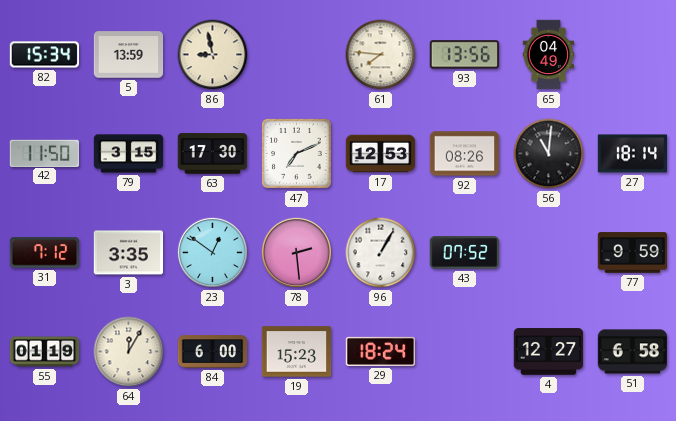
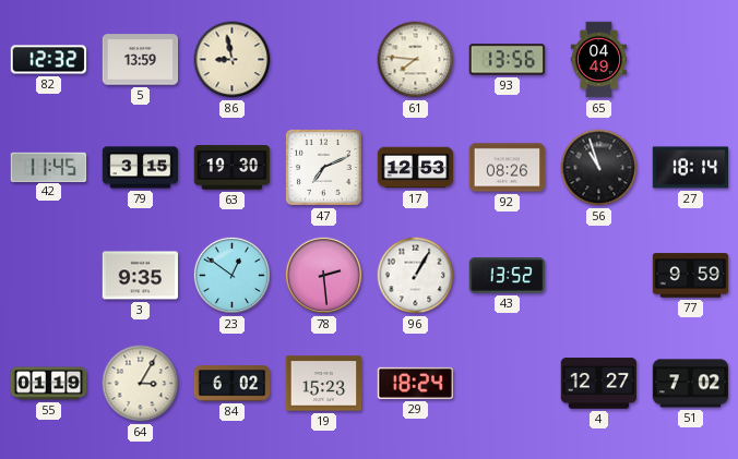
82: 15:34 -> 12:32
42: 11:50 -> 11:45
63: 17:30 -> 19:30
56: 11:01 -> 10:57
31: 7:12 -> none
3: 3:35 -> 9:35
43: 07:52 -> 13:52
64: 12:05 -> 3:05
84: 6:00 -> 6:02
51: 6:58 -> 7:02
